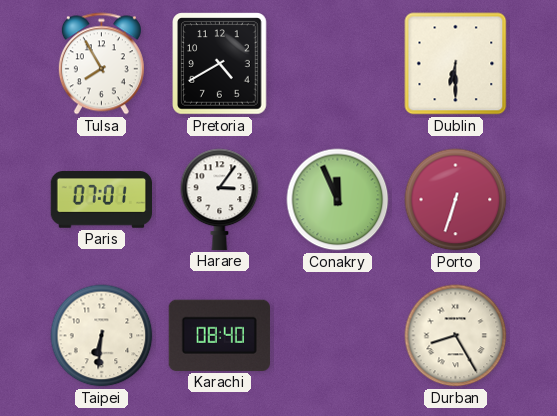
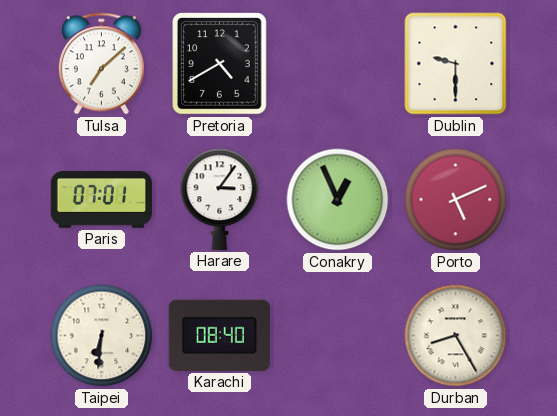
Tulsa: 7:55 -> 7:08
Dublin: 6:30 -> 9:30
Conakry: 11:56 -> 12:56
Porto: 6:33 -> 5:11
